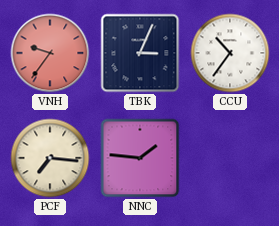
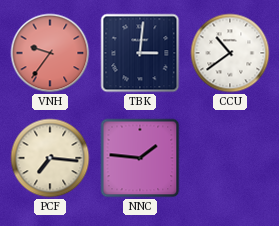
TBK: 3:04 -> 3:01
CCU: 10:36 -> 10:39
